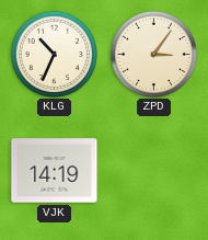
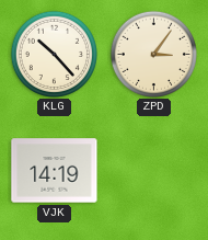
KLG: 10:34 -> 10:23
